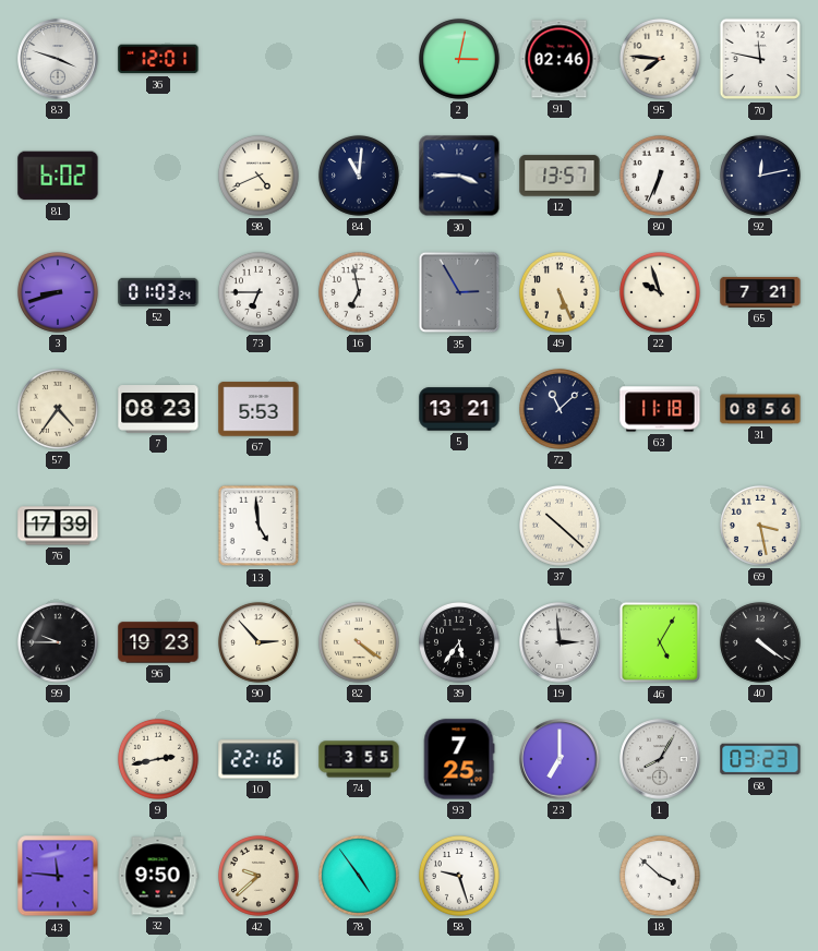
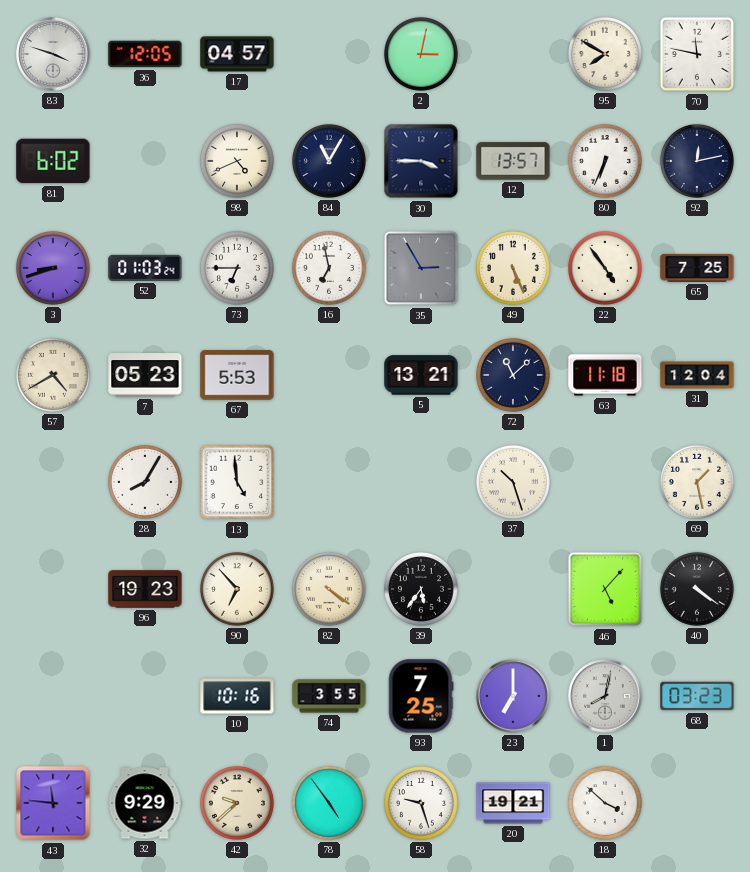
36: 12:01 -> 12:05
17: none -> 04:57
91: 02:46 -> none
95: 7:46 -> 7:50
84: 11:01 -> 11:05
22: 9:57 -> 4:54
65: 7:21 -> 7:25
57: 4:36 -> 4:40
7: 08:23 -> 05:23
31: 08:56 -> 12:04
76: 17:39 -> none
28: none -> 8:05
37: 10:22 -> 10:27
69: 3:28 -> 1:28
99: 9:45 -> none
90: 2:53 -> 6:53
19: 2:59 -> none
46: 5:05 -> 5:07
9: 2:43 -> none
10: 22:16 -> 10:16
1: 8:05 -> 8:02
32: 9:50 -> 9:29
20: none -> 19:21
